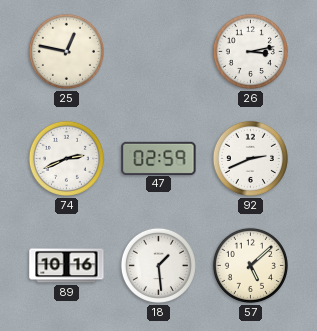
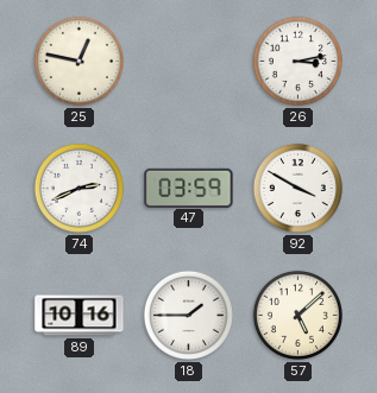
47: 02:59 -> 03:59
92: 2:41 -> 3:50
18: 1:29 -> 1:45
